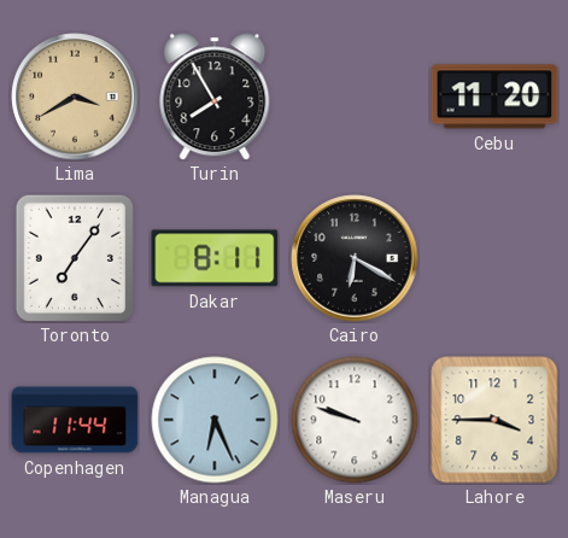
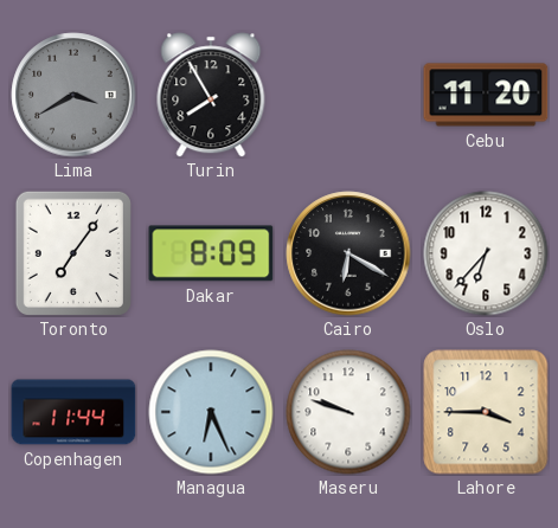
Lima dial: champagne -> grey
Dakar: 8:11 -> 8:09
Oslo: none -> 6:37
